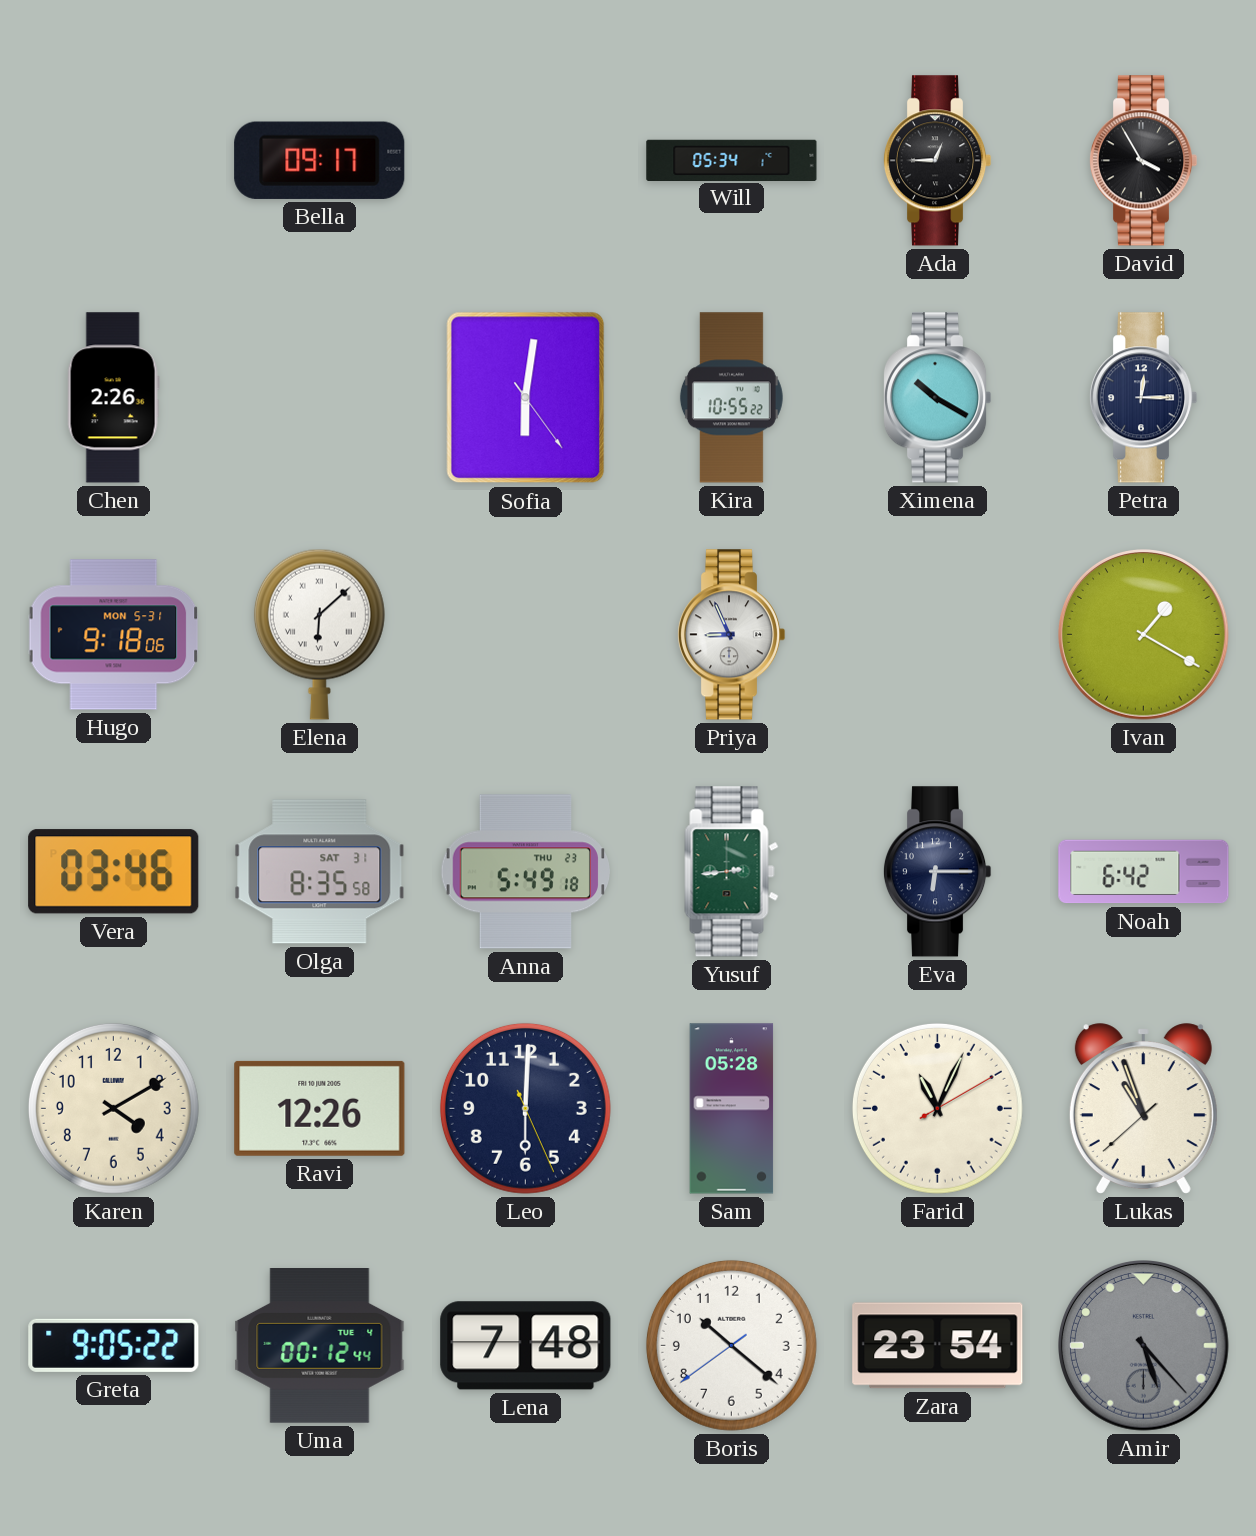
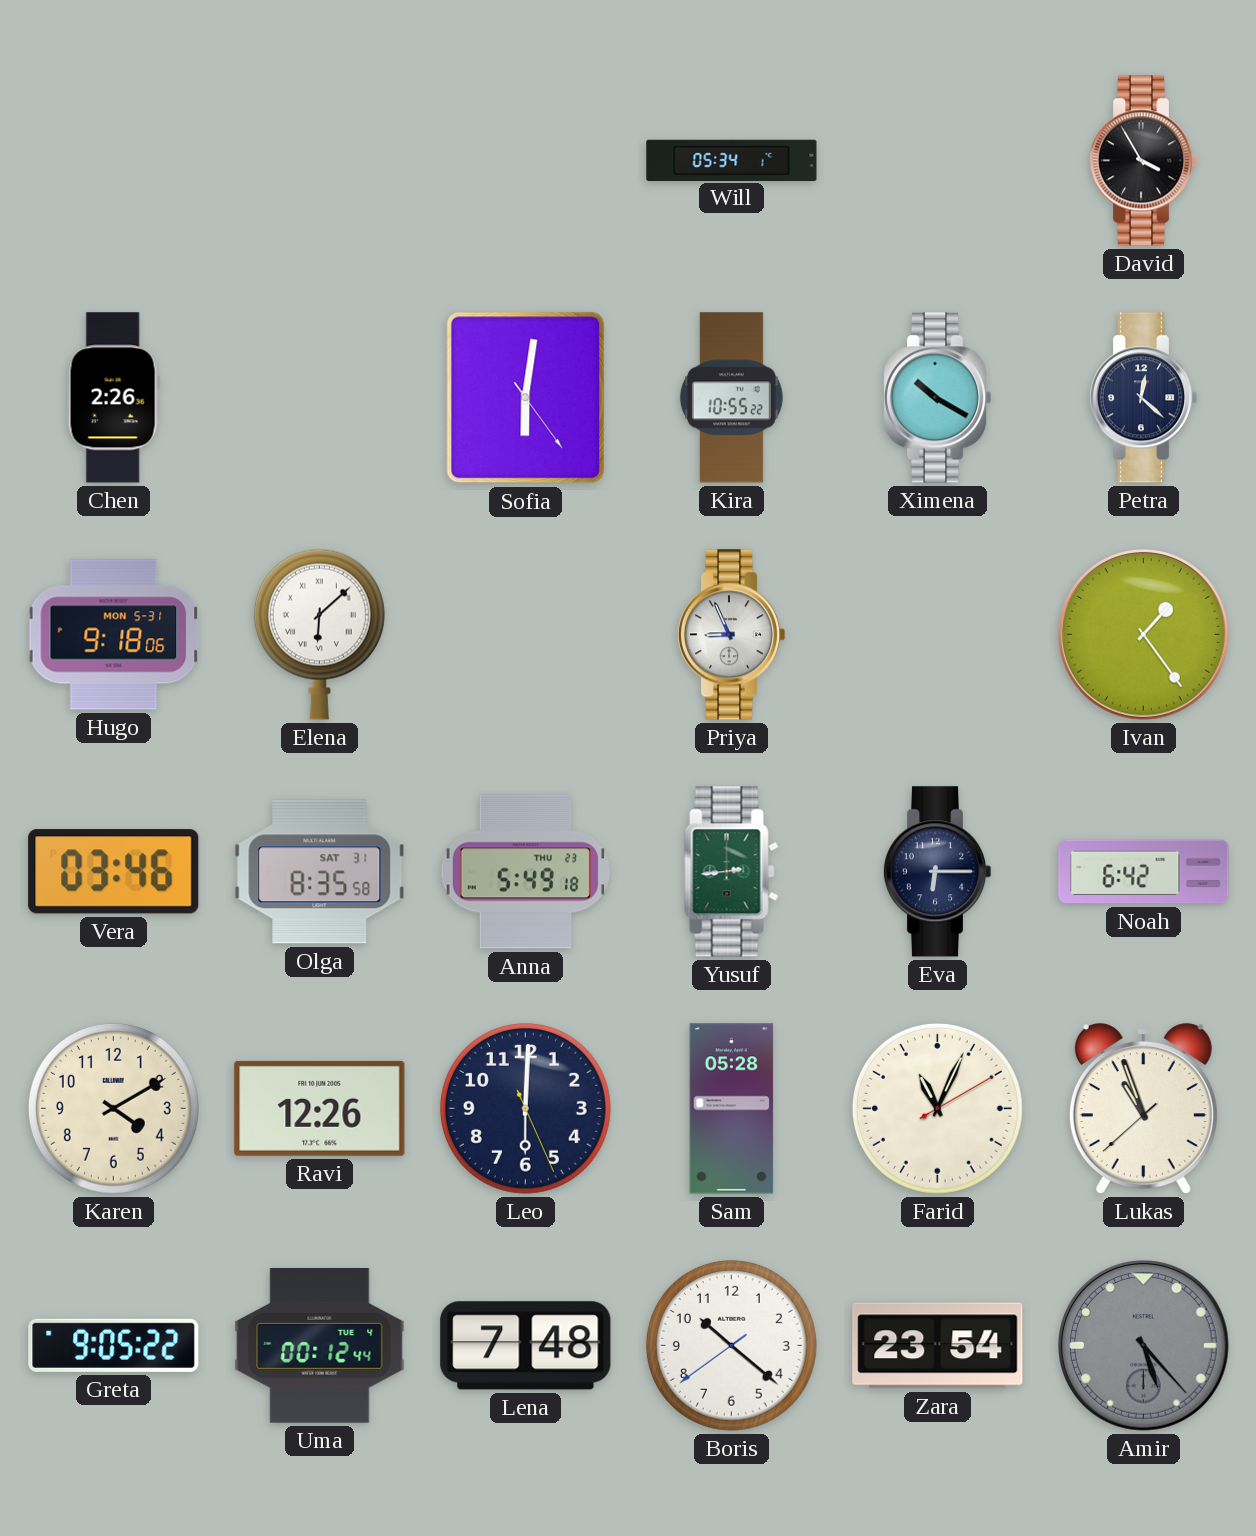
Bella: 09:17 -> none
Ada: 12:45 -> none
Petra: 12:15 -> 12:22
Ivan: 1:20 -> 1:24
